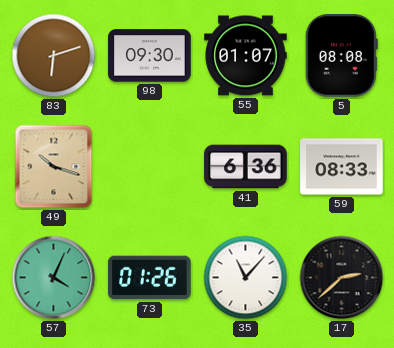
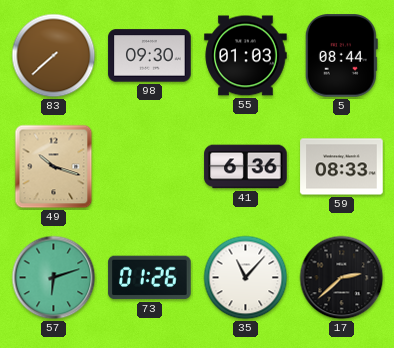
83: 6:12 -> 7:38
55: 01:07 -> 01:03
5: 08:08 -> 08:44
57: 4:04 -> 6:12
